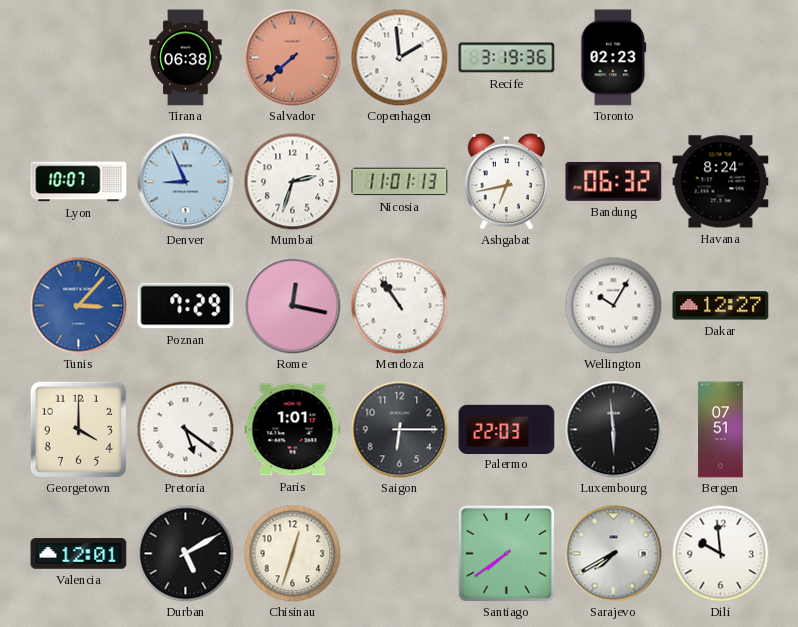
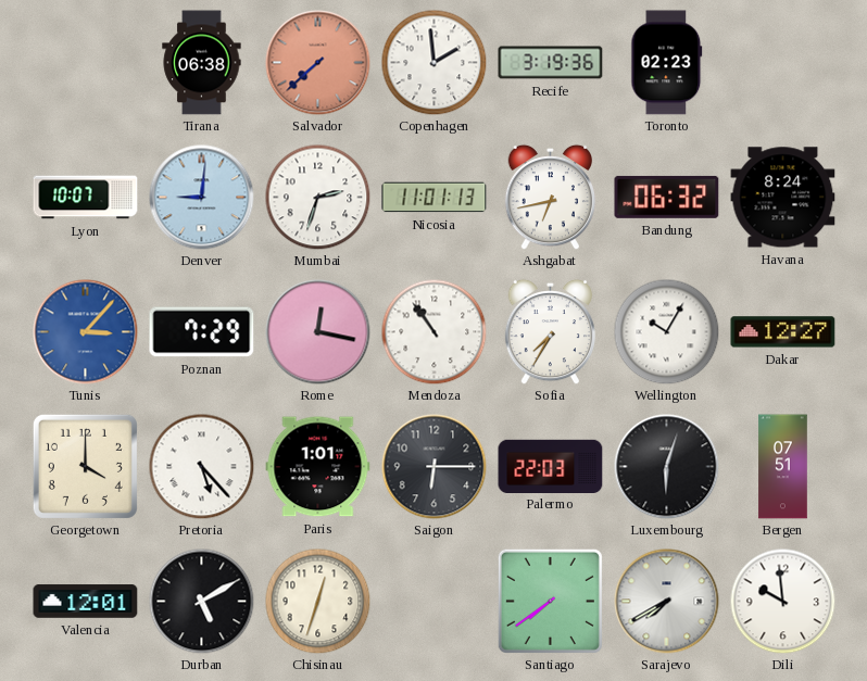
Denver: 8:56 -> 9:01
Sofia: none -> 7:35
Pretoria: 5:21 -> 5:23
Luxembourg: 5:59 -> 6:03
